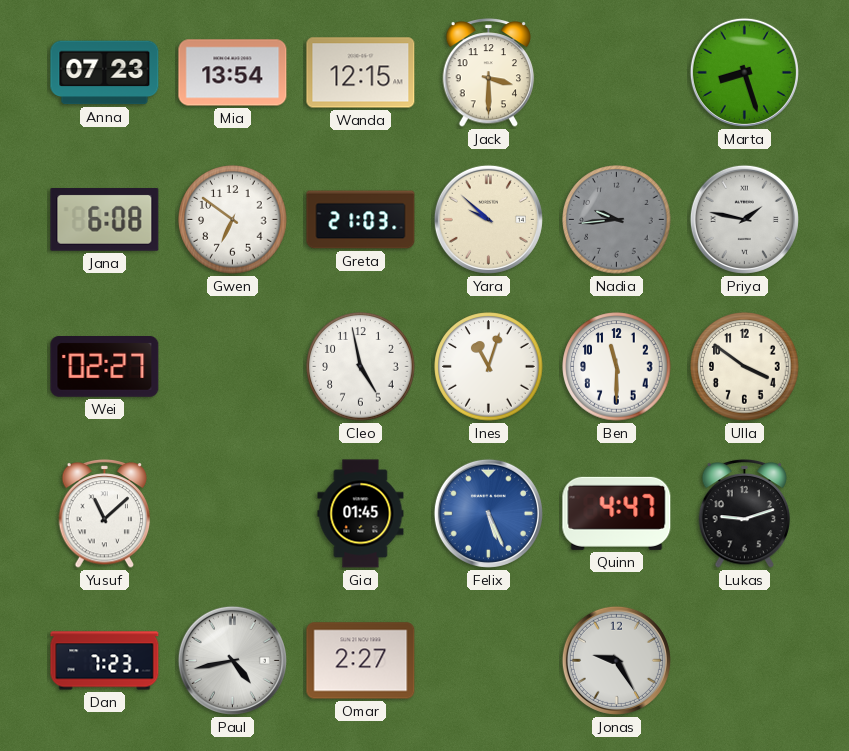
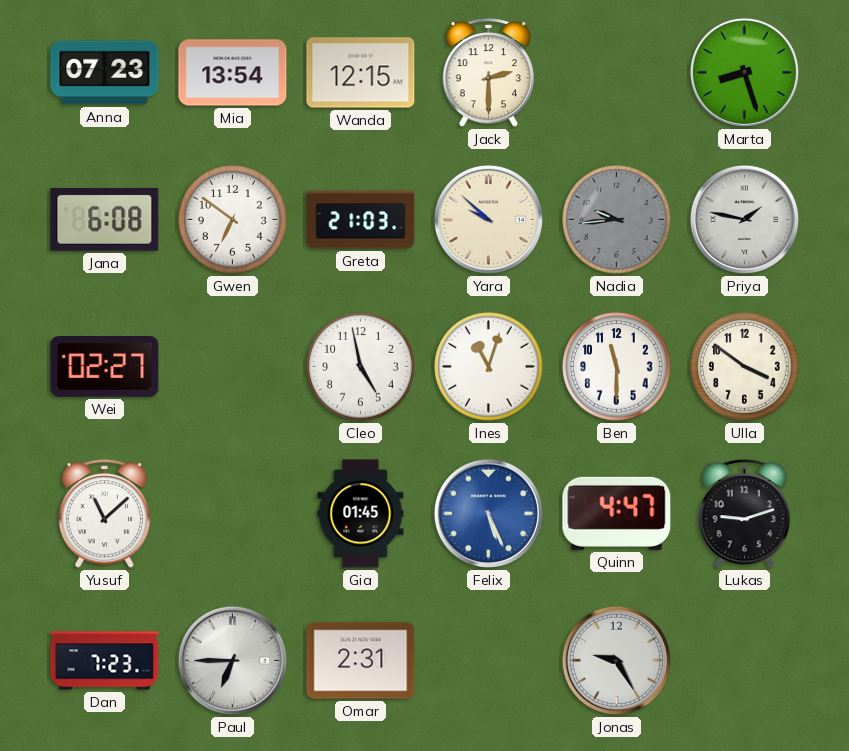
Jack: 3:30 -> 2:30
Paul: 4:43 -> 6:45
Omar: 2:27 -> 2:31
